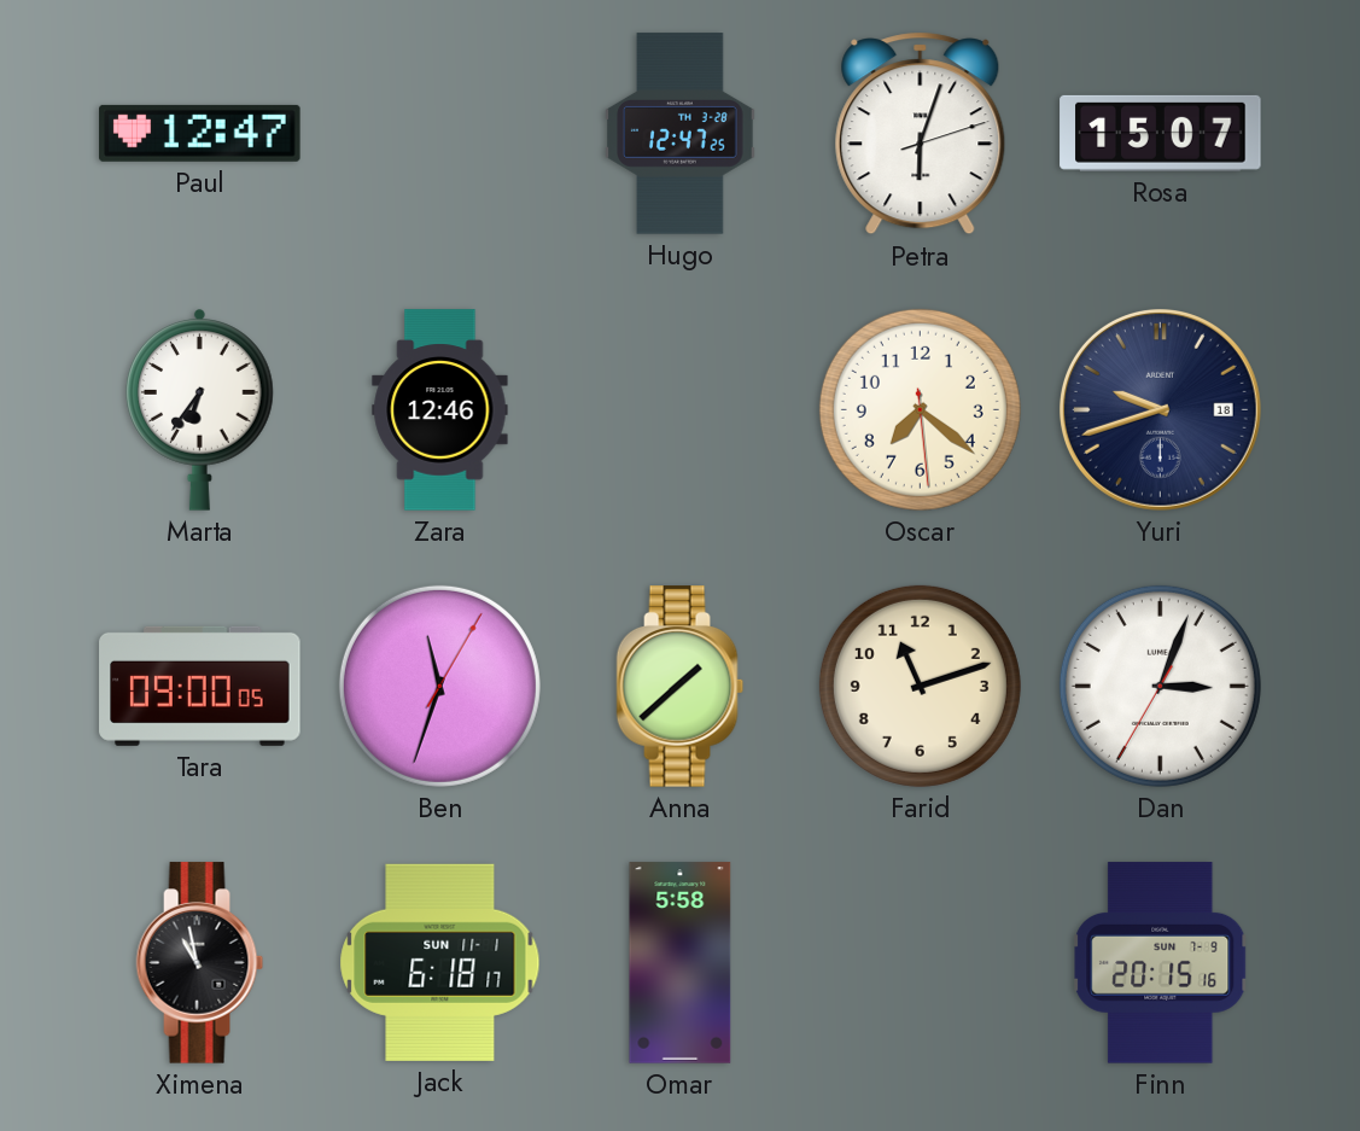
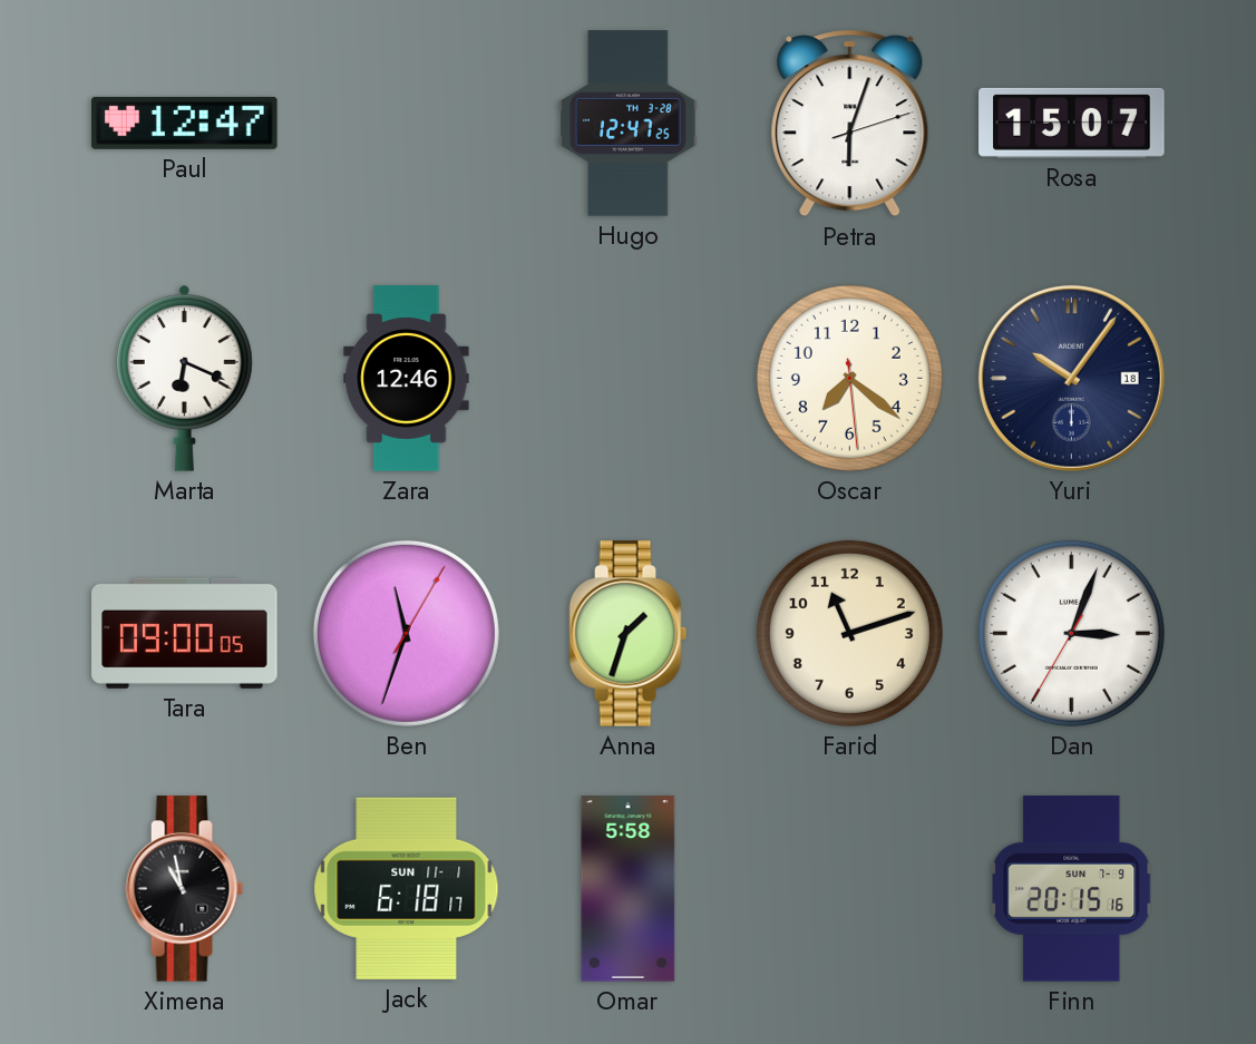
Marta: 6:36 -> 6:19
Yuri: 9:42 -> 10:06
Anna: 1:38 -> 1:33
